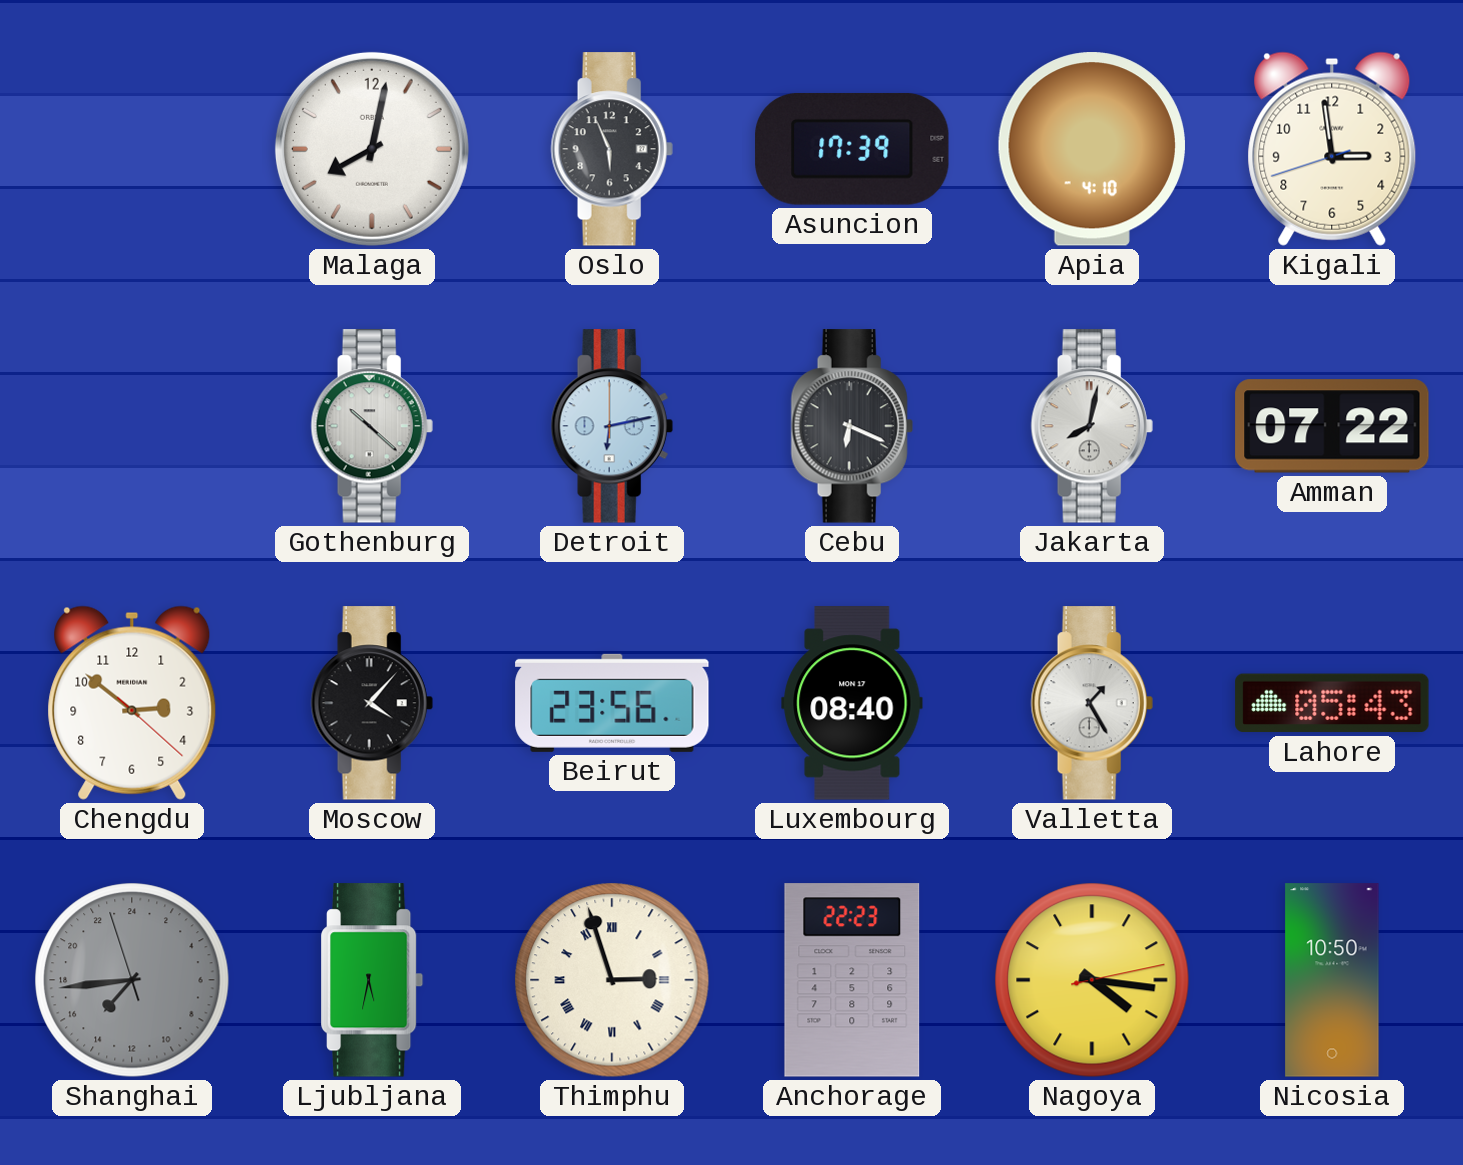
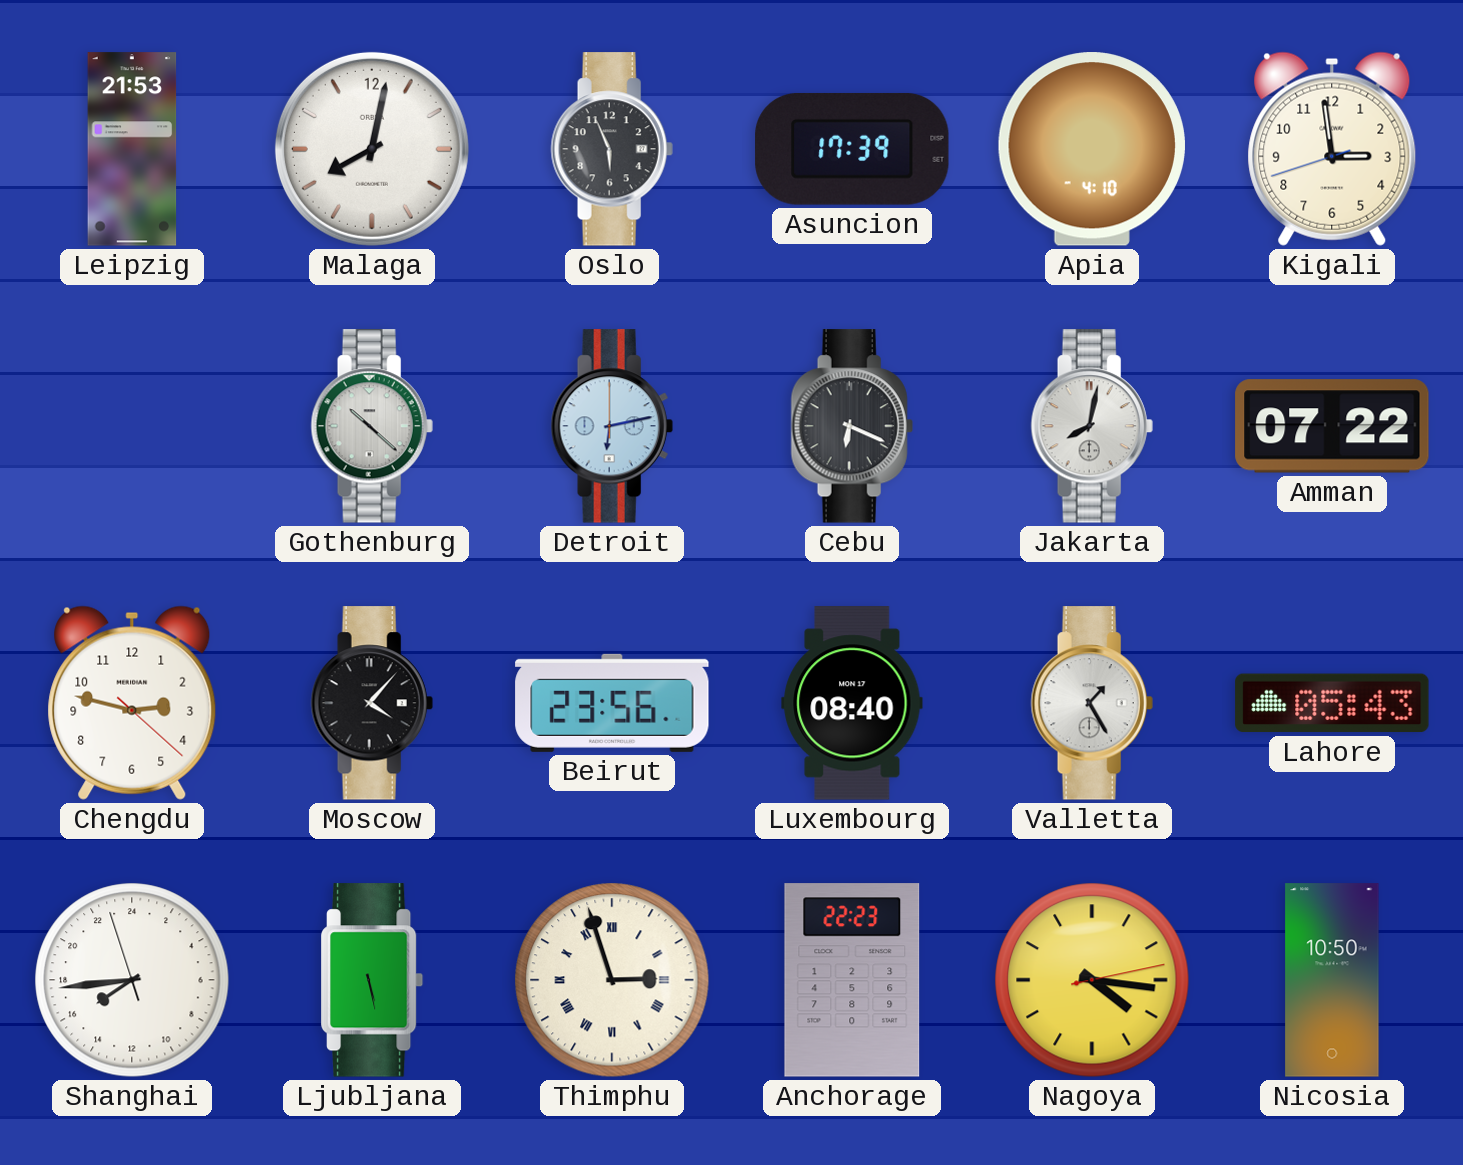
Leipzig: none -> 21:53
Chengdu: 2:51 -> 2:47
Shanghai: 14:43 -> 15:43
Shanghai dial: grey -> white
Ljubljana: 5:32 -> 5:28
